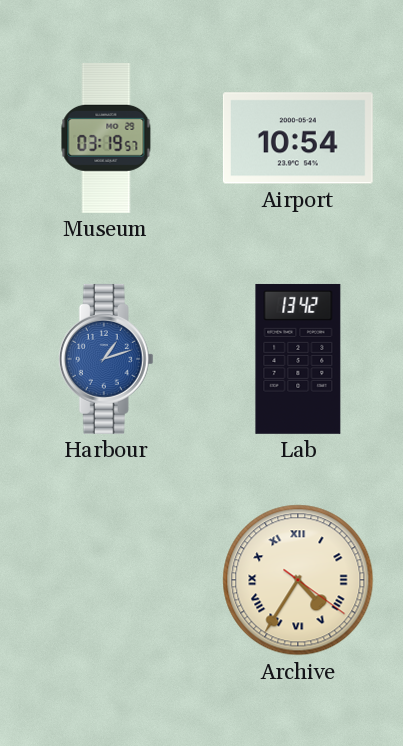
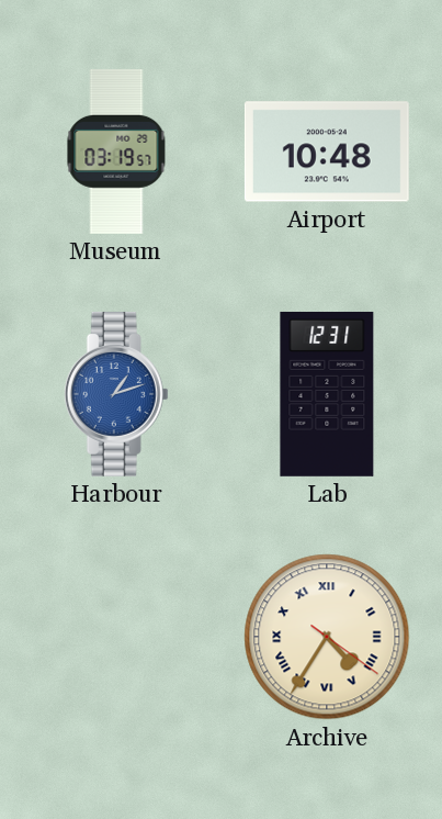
Airport: 10:54 -> 10:48
Lab: 13:42 -> 12:31
